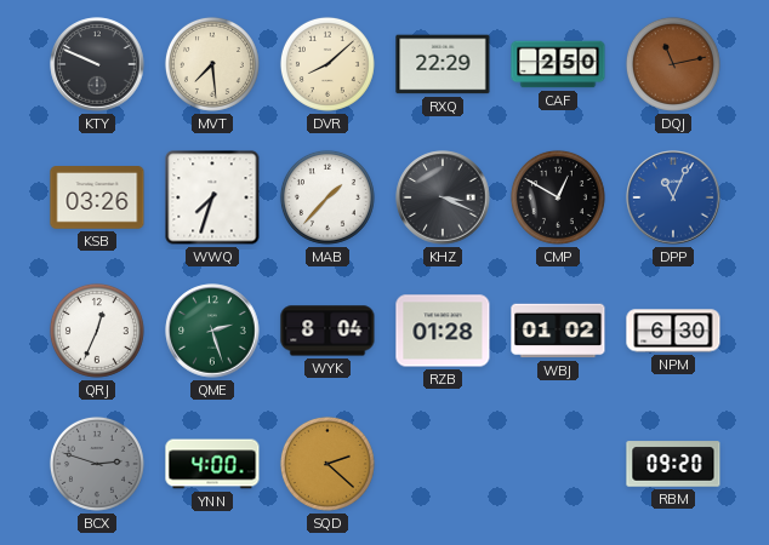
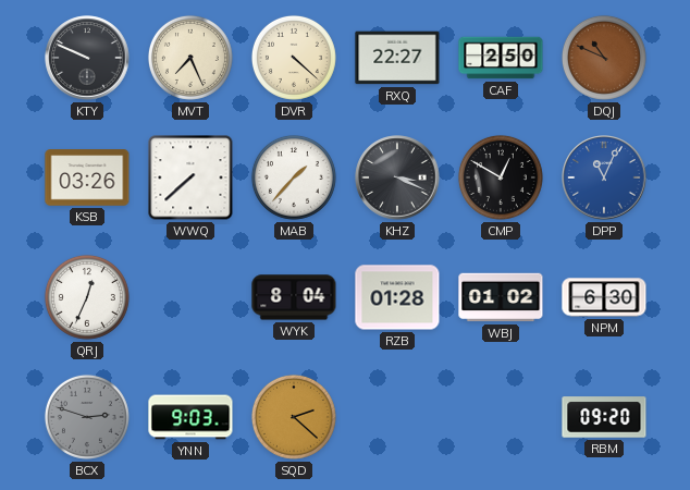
MVT: 7:29 -> 7:26
DVR: 8:08 -> 4:22
RXQ: 22:29 -> 22:27
DQJ: 11:13 -> 10:49
WWQ: 7:33 -> 7:38
QME: 2:27 -> none
YNN: 4:00 -> 9:03
